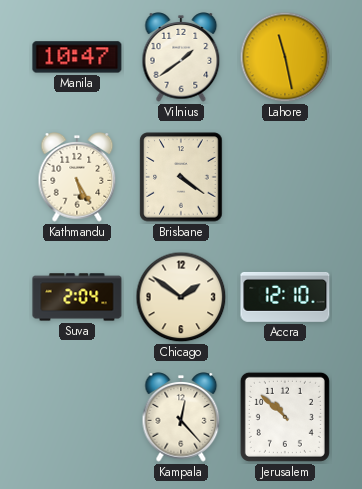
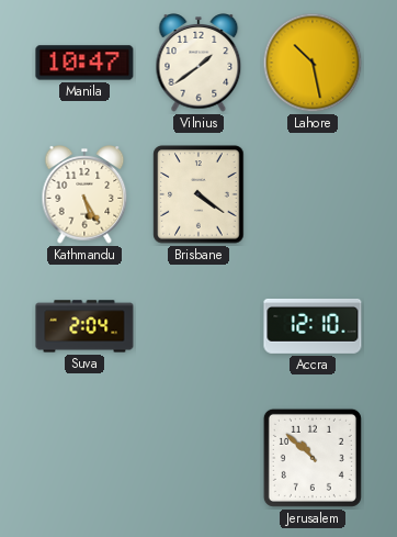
Lahore: 11:28 -> 10:28
Chicago: 1:51 -> none
Kampala: 12:23 -> none
